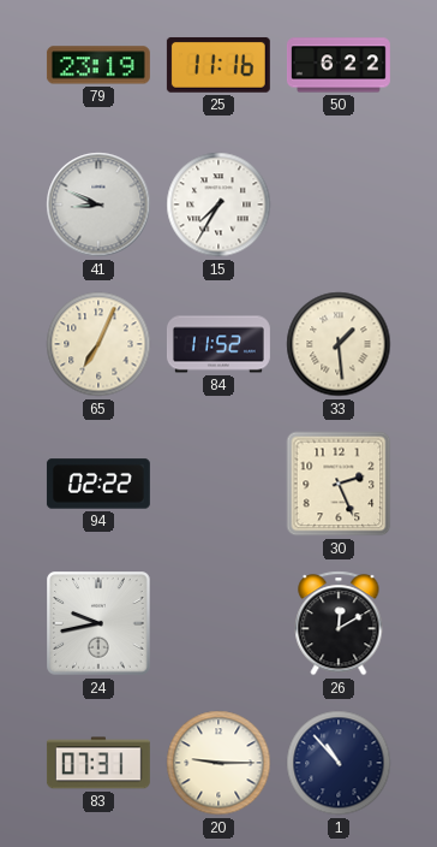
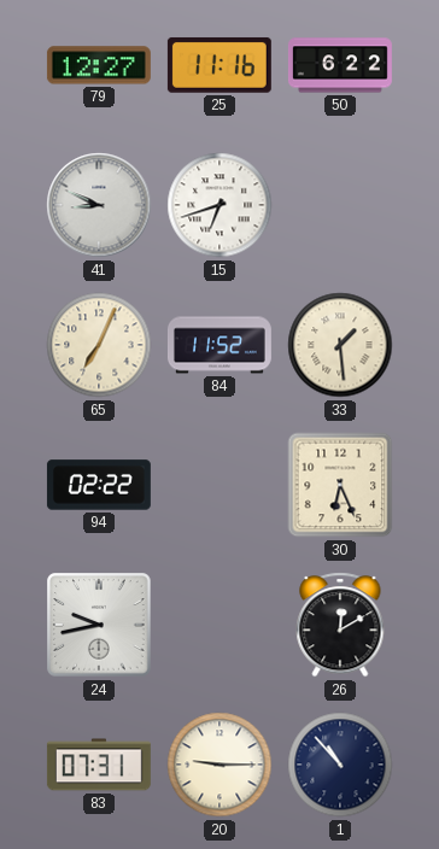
79: 23:19 -> 12:27
15: 7:35 -> 6:42
30: 2:26 -> 6:26
